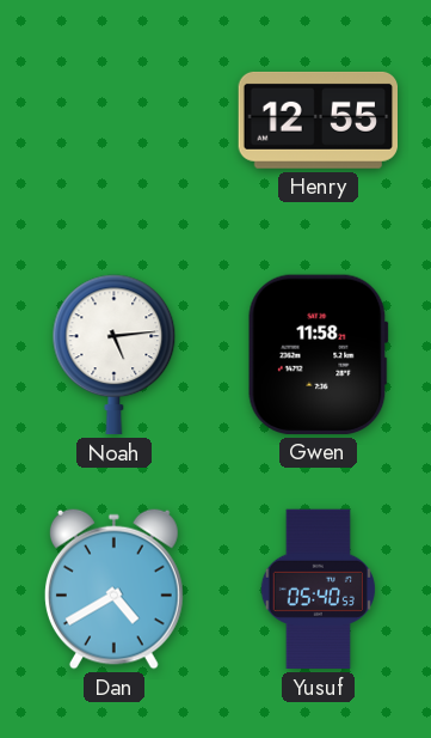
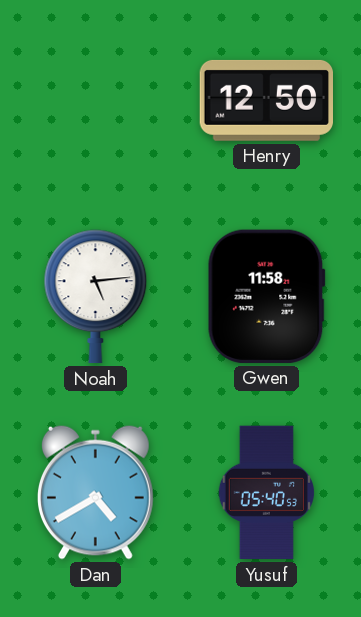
Henry: 12:55 -> 12:50
